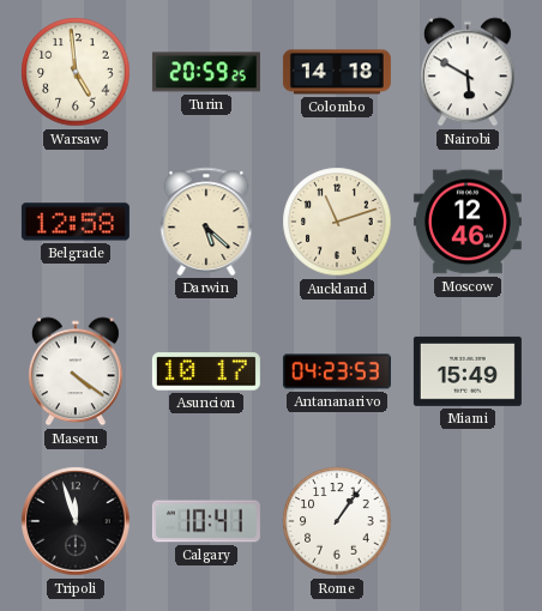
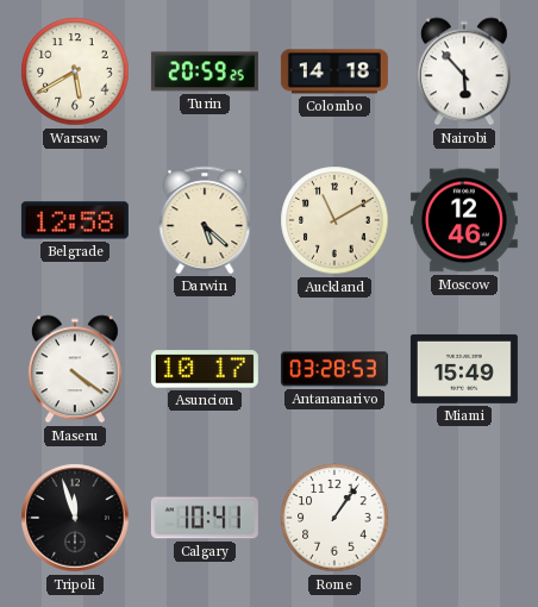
Warsaw: 4:59 -> 5:40
Nairobi: 5:50 -> 5:53
Auckland: 11:12 -> 11:10
Antananarivo: 04:23 -> 03:28
